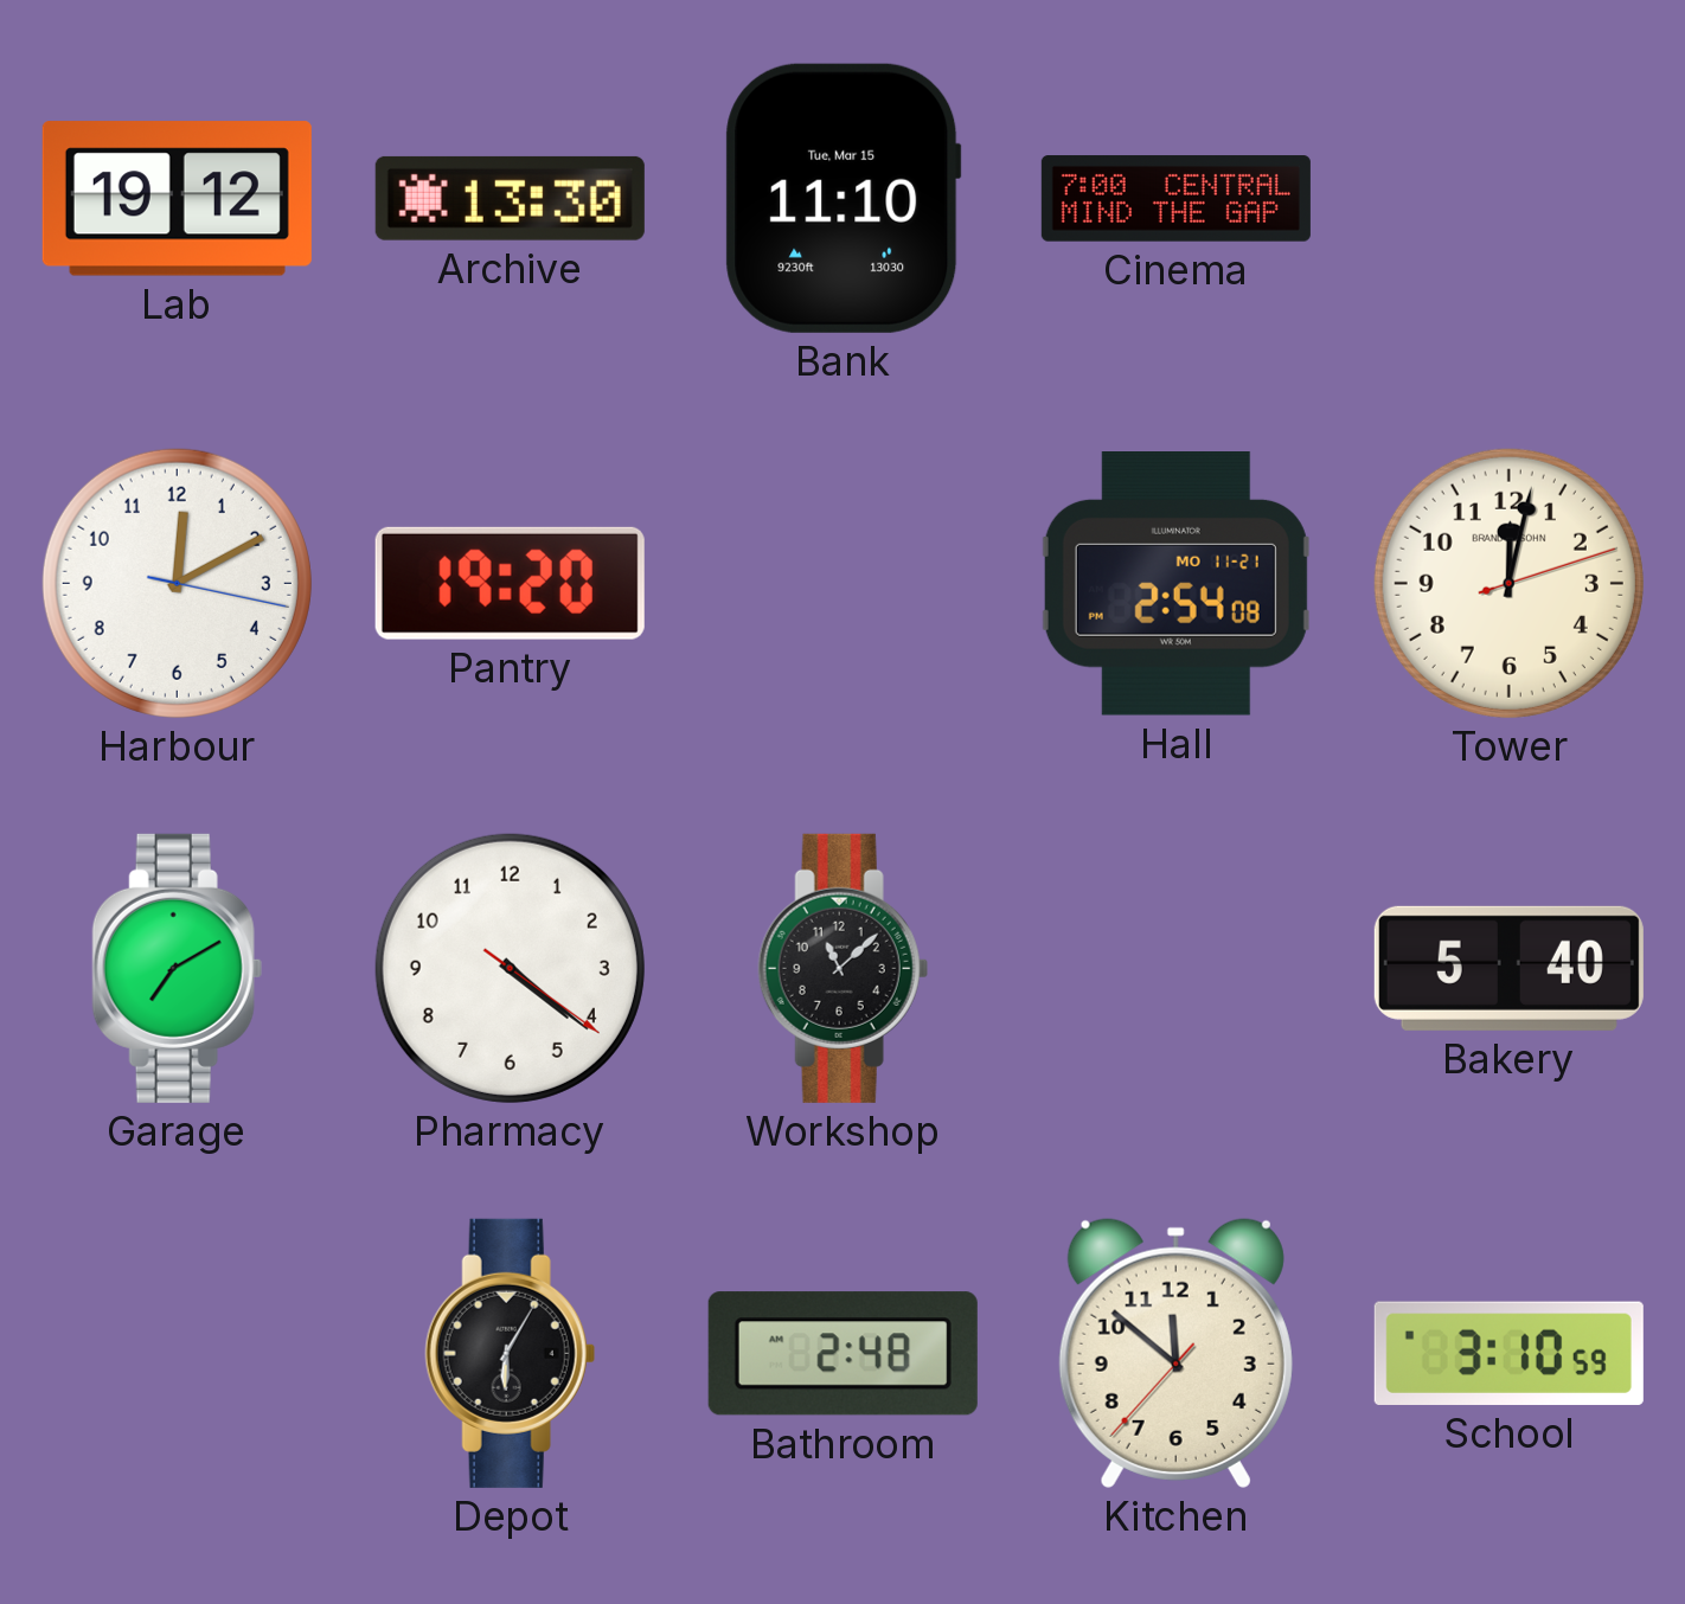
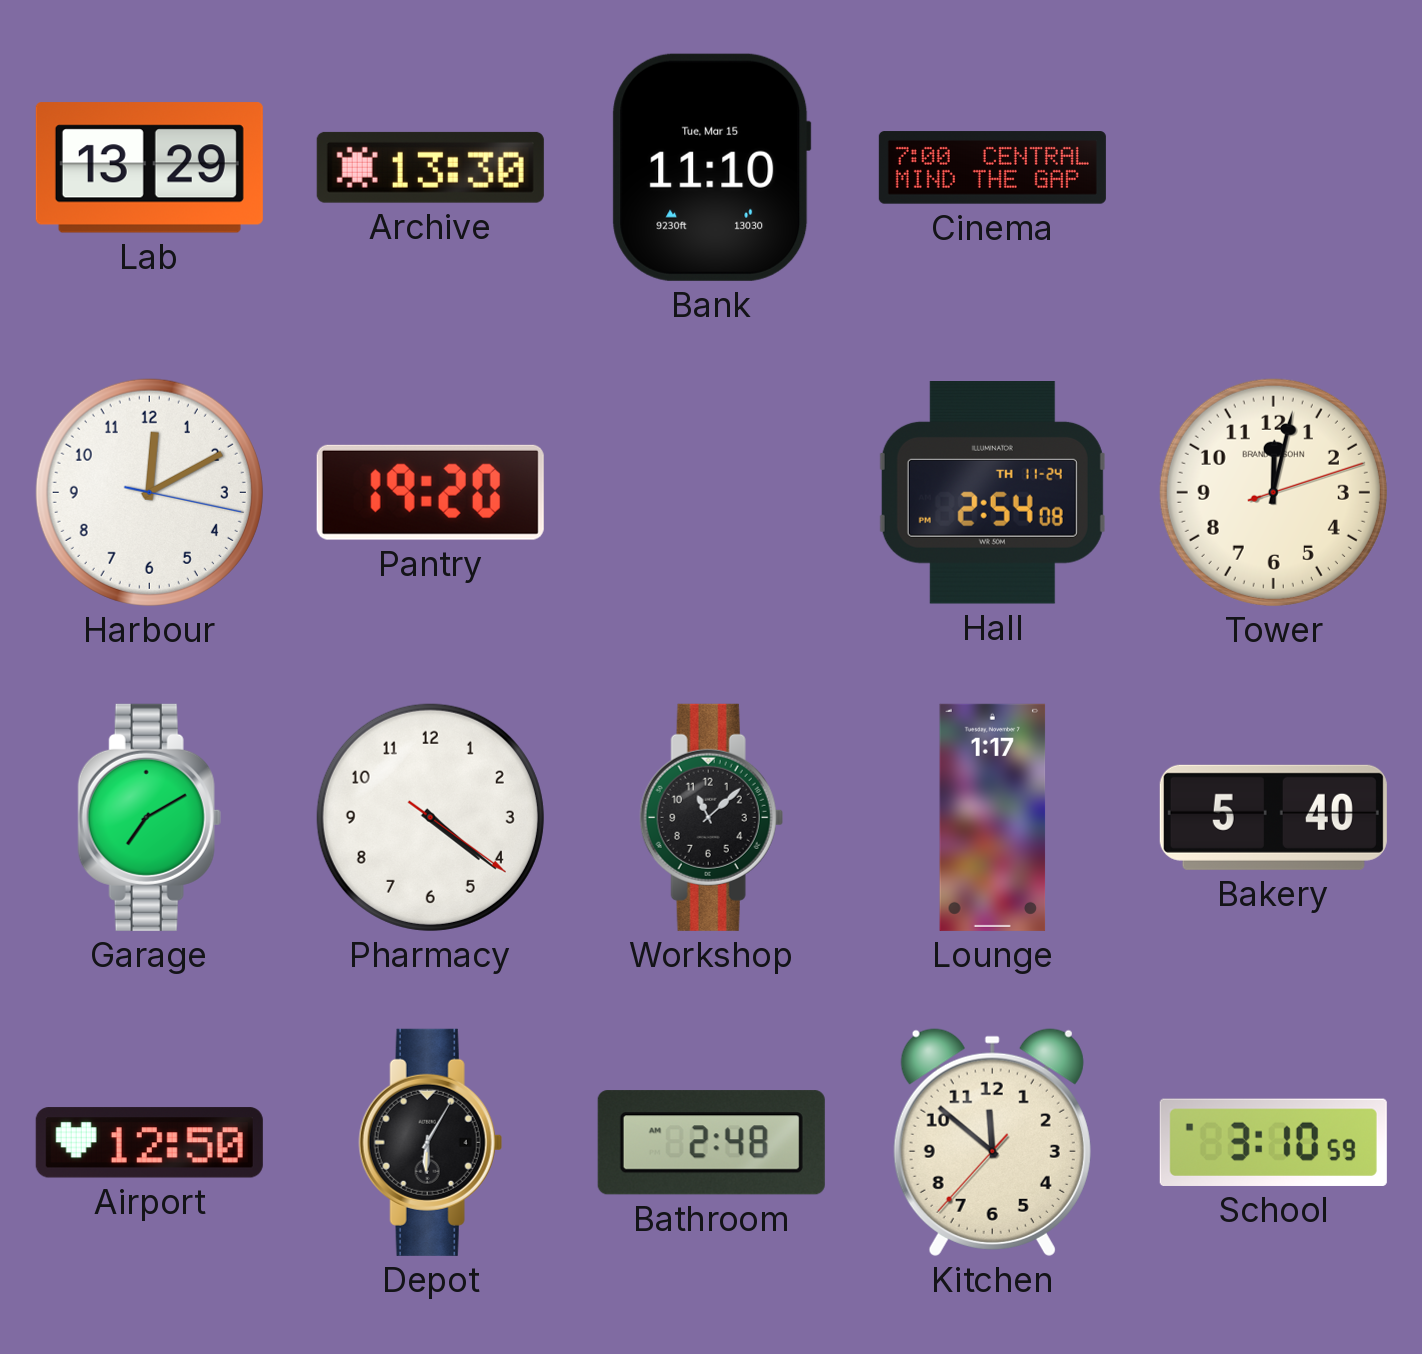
Lab: 19:12 -> 13:29
Hall date: MO 11-21 -> TH 11-24
Lounge: none -> 1:17
Airport: none -> 12:50
